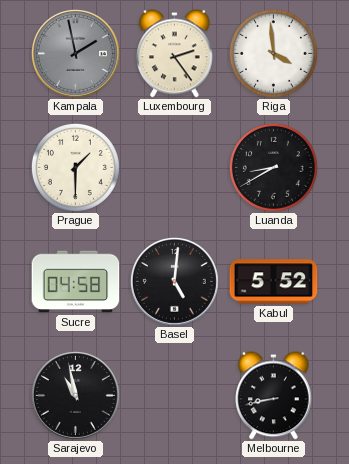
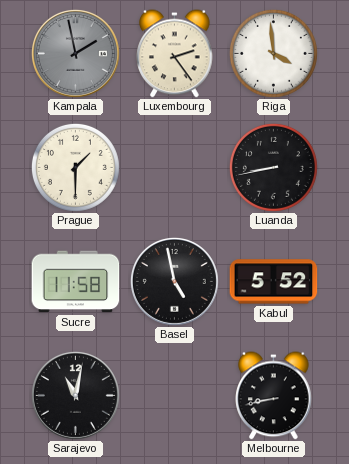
Luanda: 8:40 -> 8:43
Sucre: 04:58 -> 11:58
Basel: 5:01 -> 4:58
Sarajevo: 10:58 -> 11:02
